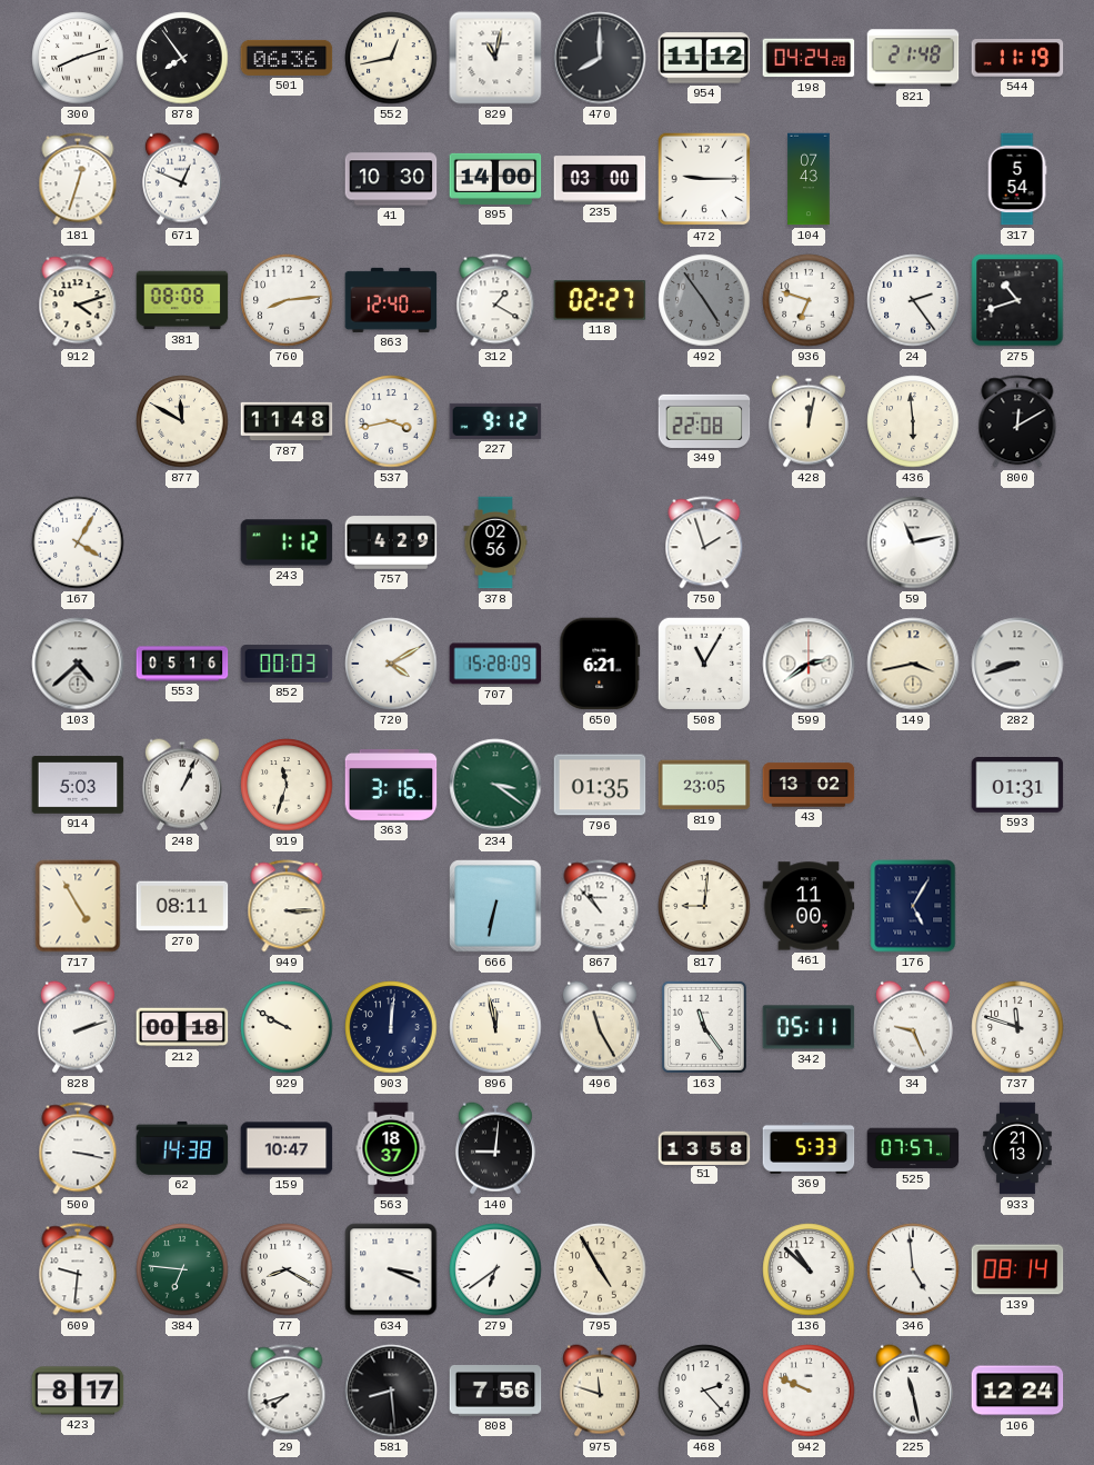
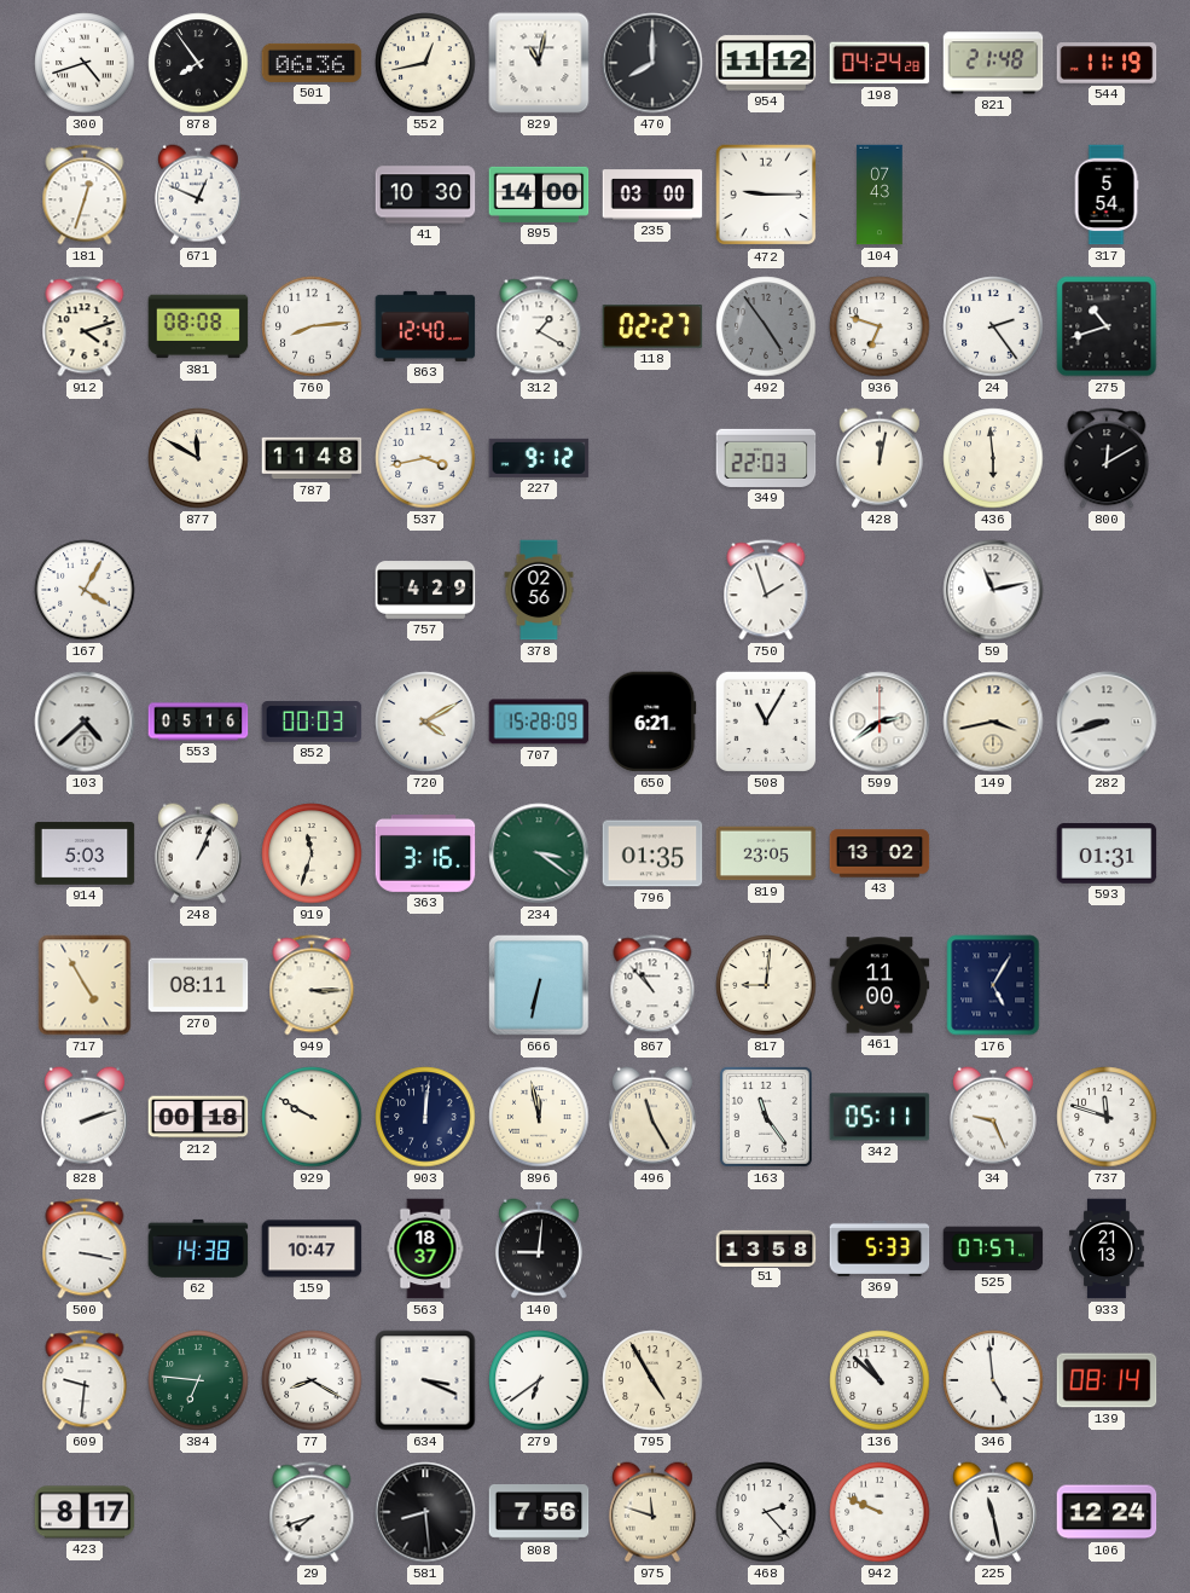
300: 8:12 -> 4:42
349: 22:08 -> 22:03
243: 1:12 -> none
